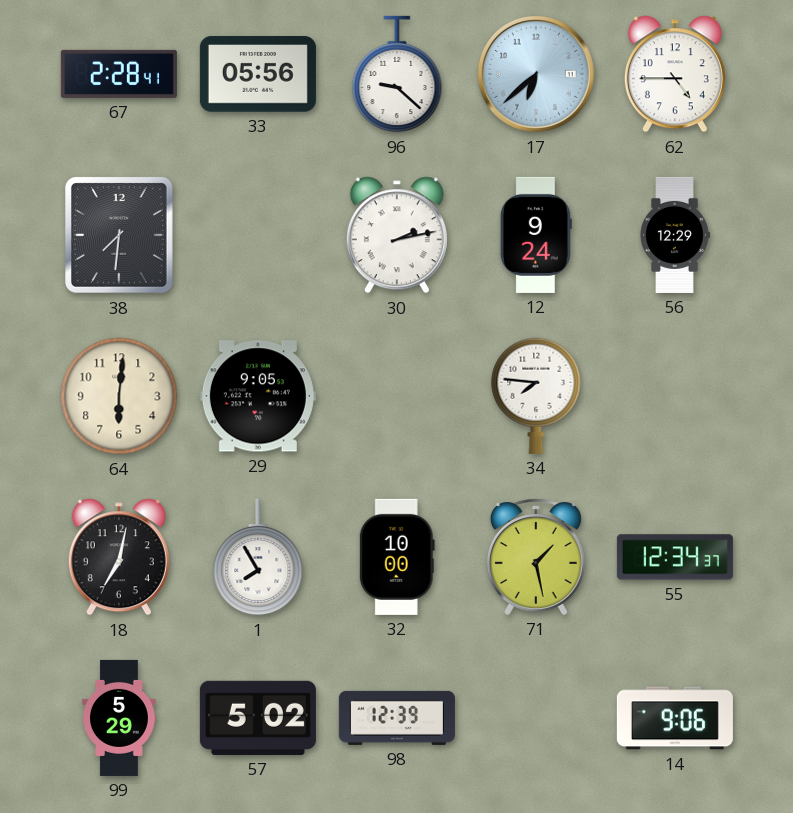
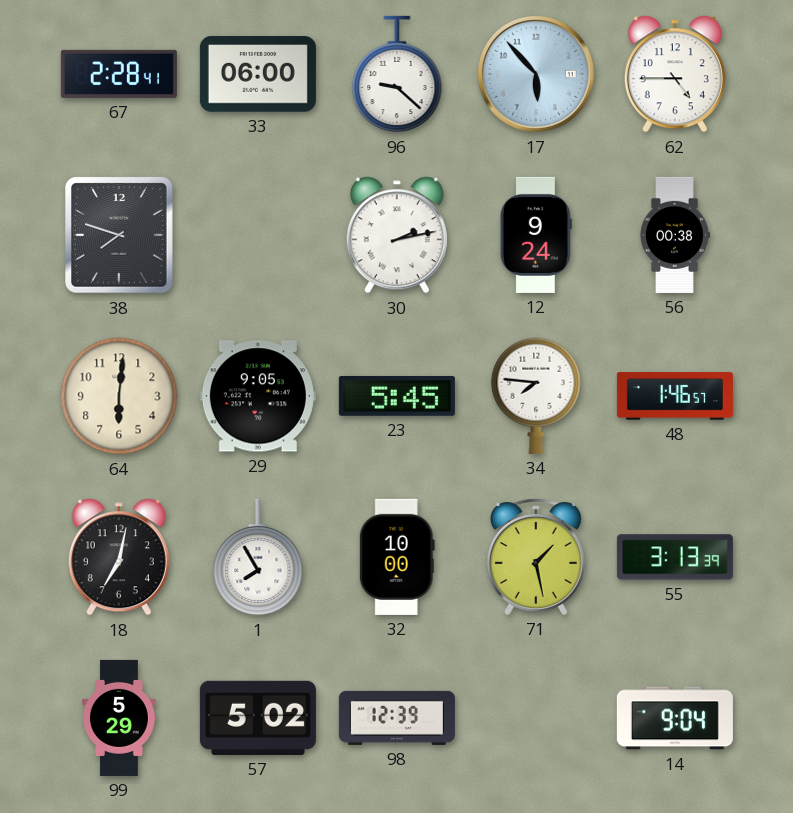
33: 05:56 -> 06:00
17: 6:38 -> 5:53
38: 7:31 -> 7:48
56: 12:29 -> 00:38
23: none -> 5:45
48: none -> 1:46
55: 12:34 -> 3:13
14: 9:06 -> 9:04
